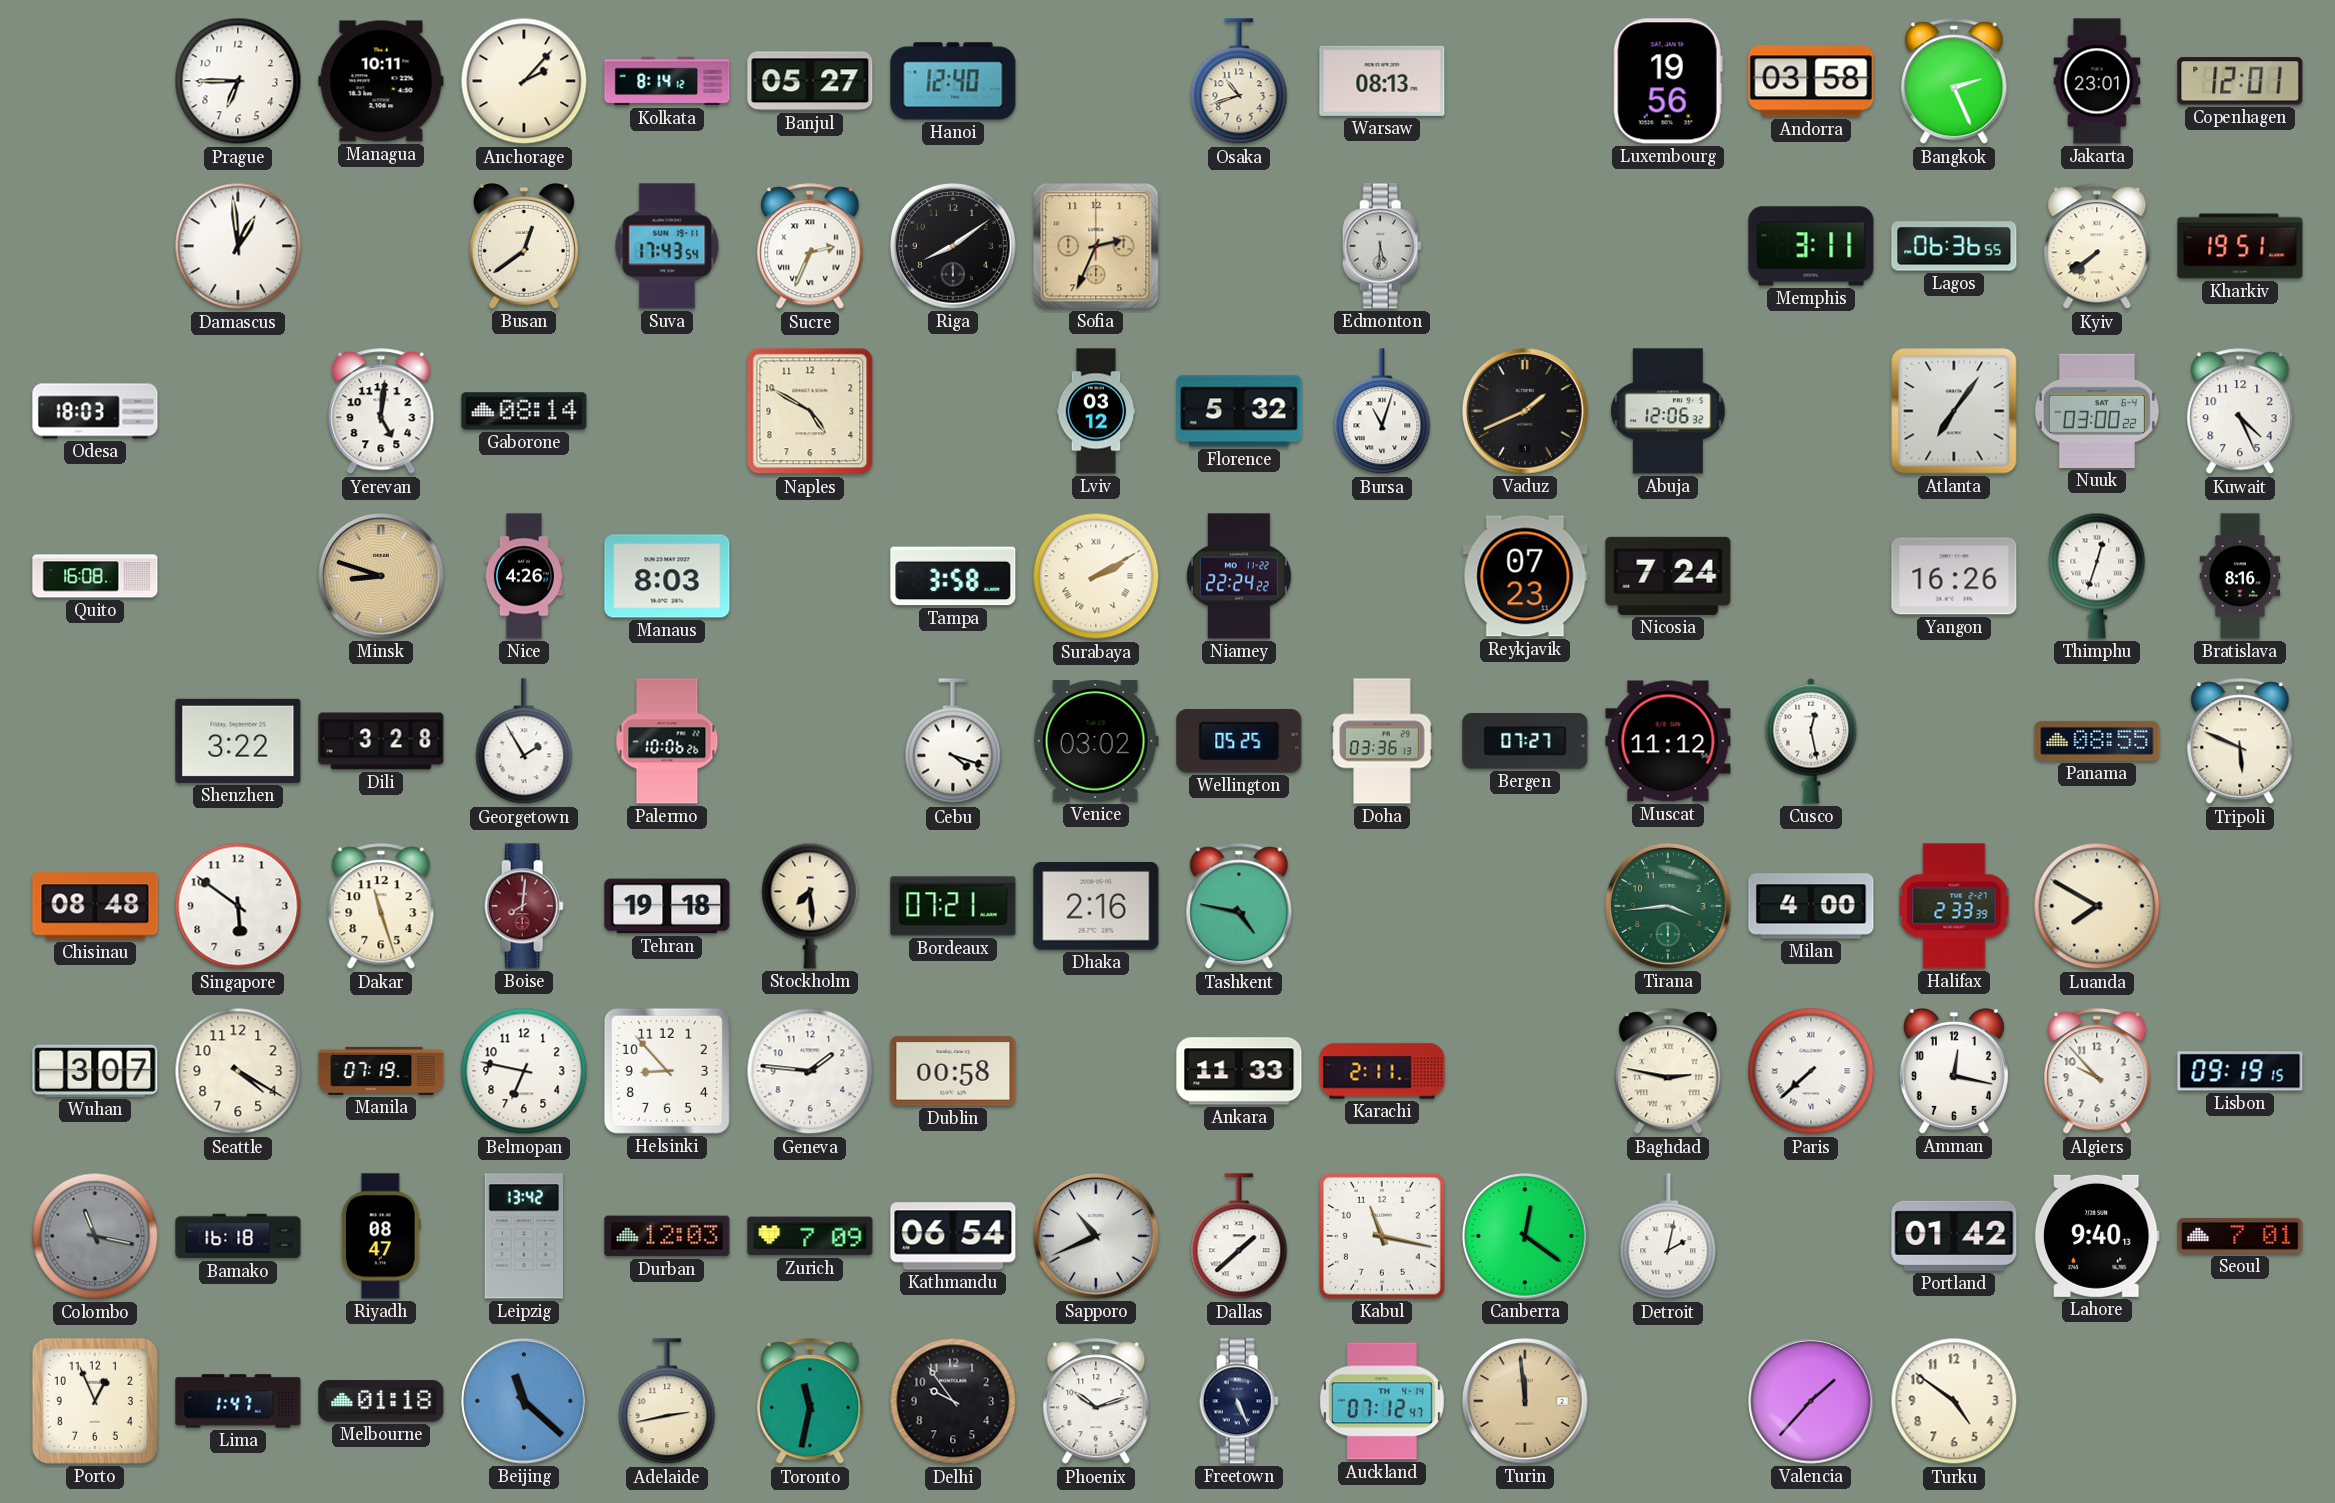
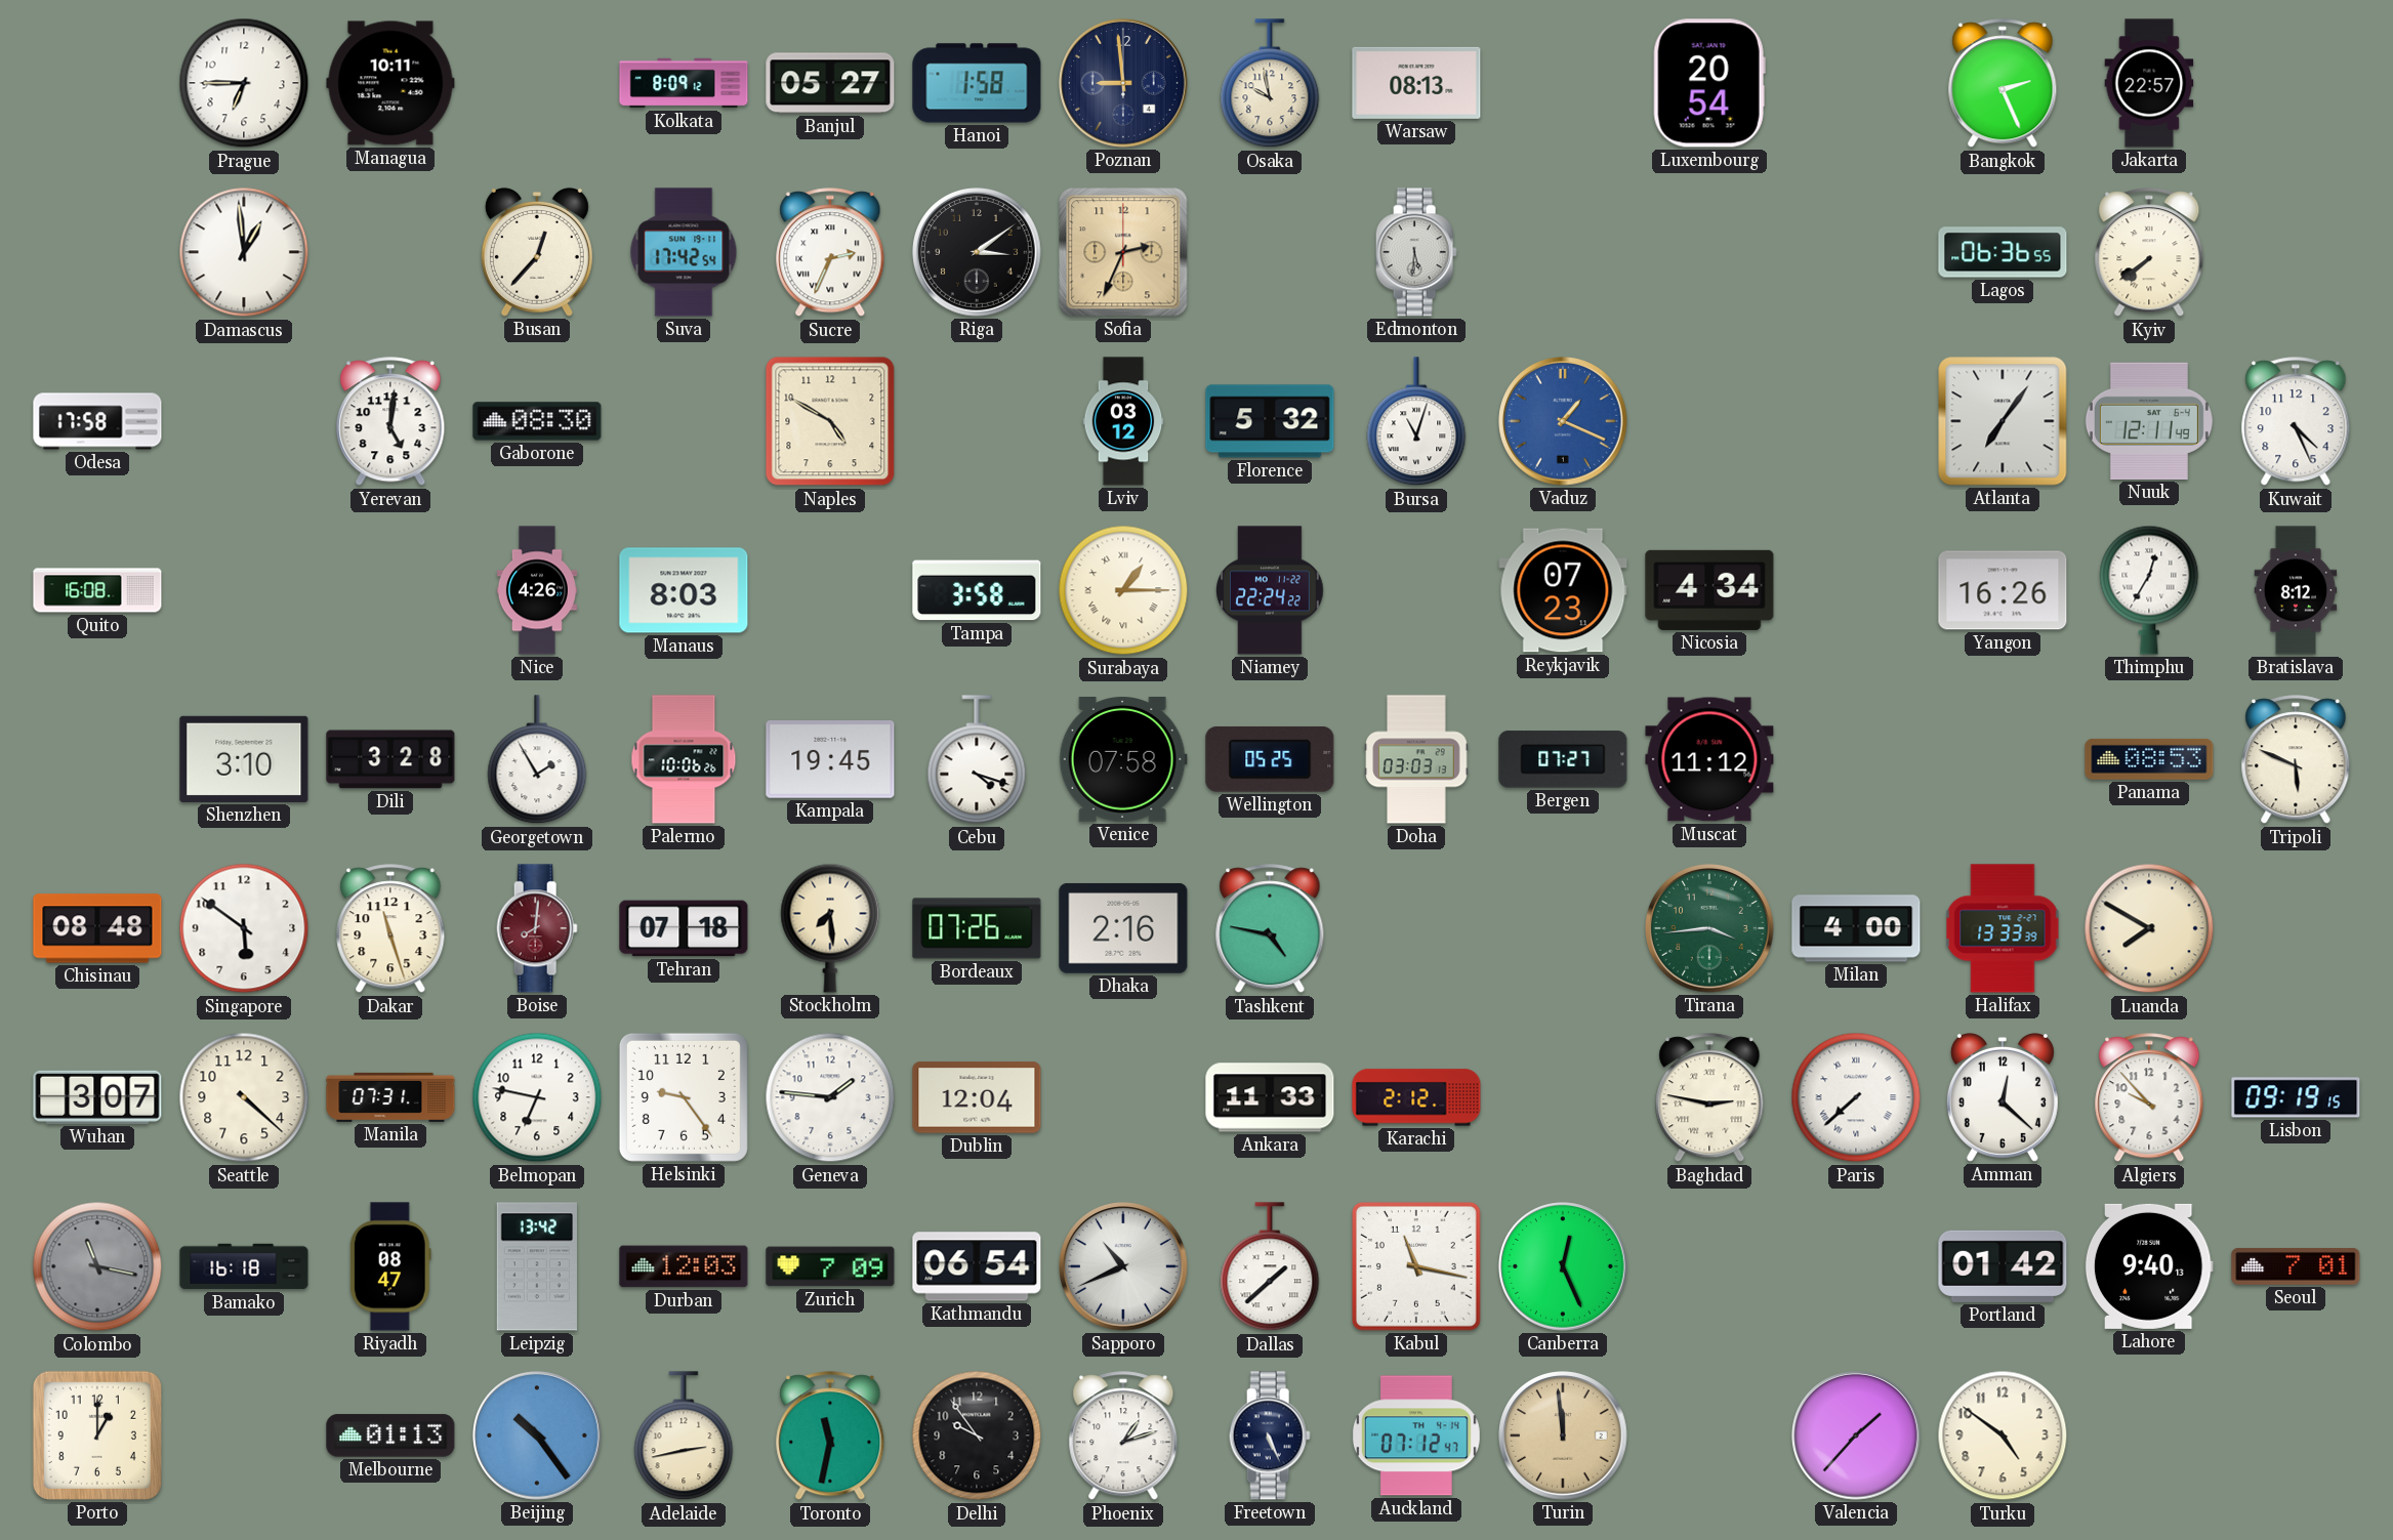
Anchorage: 2:07 -> none
Kolkata: 8:14 -> 8:09
Hanoi: 12:40 -> 1:58
Poznan: none -> 8:59
Osaka: 10:42 -> 9:58
Luxembourg: 19:56 -> 20:54
Andorra: 03:58 -> none
Jakarta: 23:01 -> 22:57
Copenhagen: 12:01 -> none
Busan: 12:39 -> 12:37
Suva: 17:43 -> 17:42
Riga: 8:09 -> 3:09
Memphis: 3:11 -> none
Kharkiv: 19:51 -> none
Odesa: 18:03 -> 17:58
Gaborone: 08:14 -> 08:30
Vaduz: 1:41 -> 1:19
Vaduz dial: black -> blue
Abuja: 12:06 -> none
Nuuk: 03:00 -> 12:11
Minsk: 8:48 -> none
Surabaya: 2:10 -> 1:15
Nicosia: 7:24 -> 4:34
Thimphu: 12:33 -> 12:35
Bratislava: 8:16 -> 8:12
Shenzhen: 3:22 -> 3:10
Kampala: none -> 19:45
Venice: 03:02 -> 07:58
Doha: 03:36 -> 03:03
Cusco: 12:28 -> none
Panama: 08:55 -> 08:53
Tehran: 19:18 -> 07:18
Bordeaux: 07:21 -> 07:26
Halifax: 2:33 -> 13:33
Seattle: 4:20 -> 4:22
Manila: 07:19 -> 07:31
Helsinki: 8:53 -> 9:24
Dublin: 00:58 -> 12:04
Karachi: 2:11 -> 2:12
Amman: 12:17 -> 12:22
Canberra: 12:21 -> 12:26
Detroit: 2:02 -> none
Porto: 12:56 -> 1:00
Lima: 1:47 -> none
Melbourne: 01:18 -> 01:13
Beijing: 11:22 -> 10:24
Phoenix: 10:12 -> 1:12
